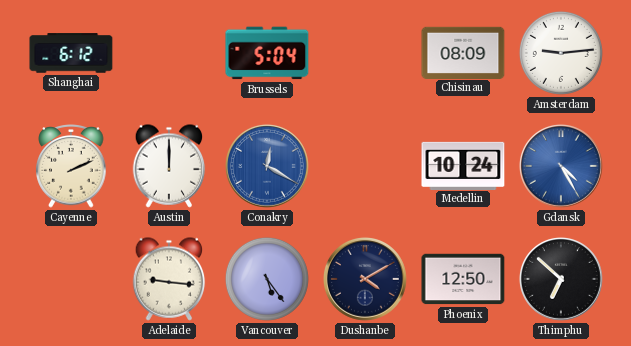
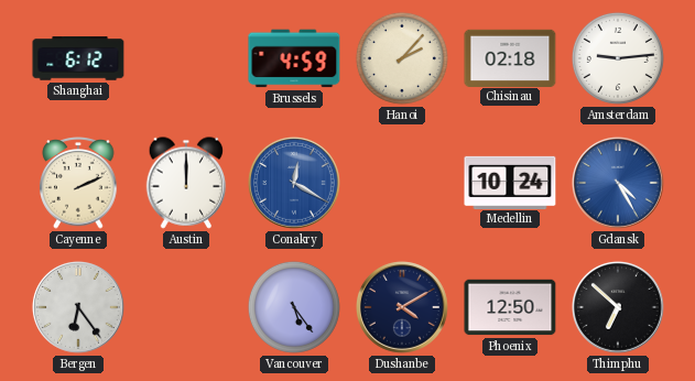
Brussels: 5:04 -> 4:59
Hanoi: none -> 2:07
Chisinau: 08:09 -> 02:18
Bergen: none -> 6:24
Adelaide: 9:16 -> none
